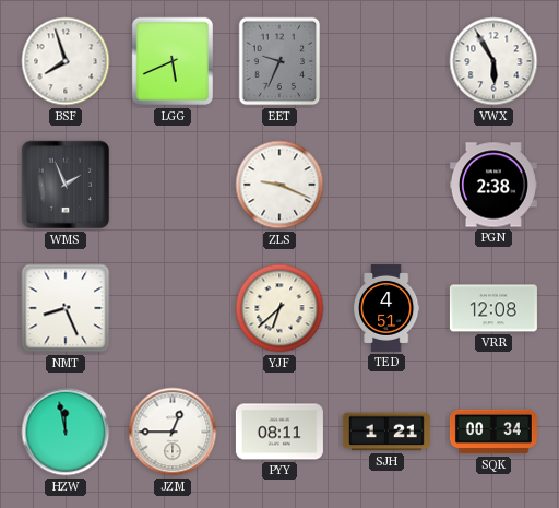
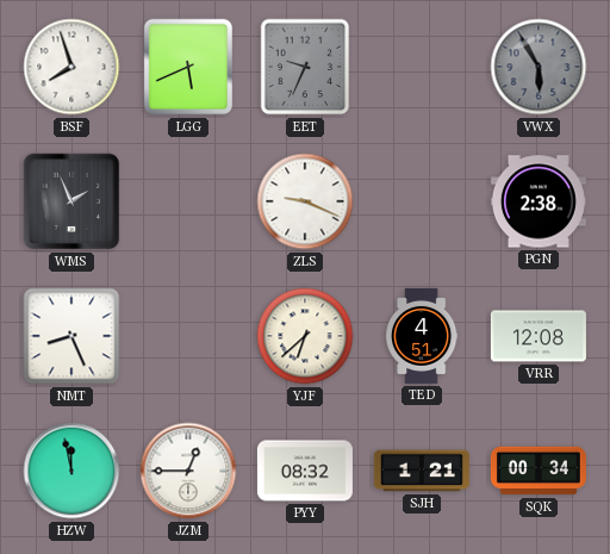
VWX dial: white -> grey
PYY: 08:11 -> 08:32
